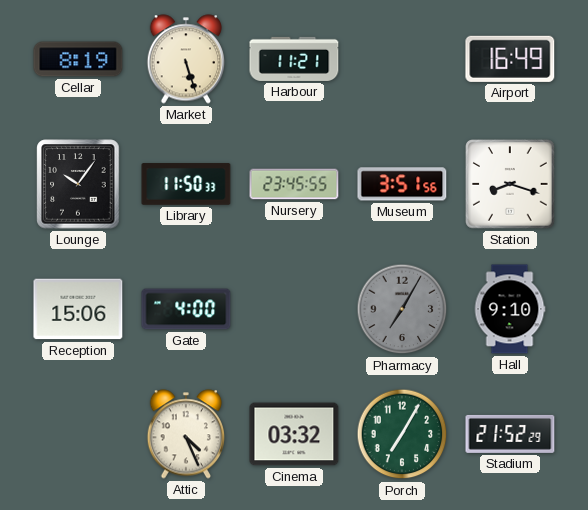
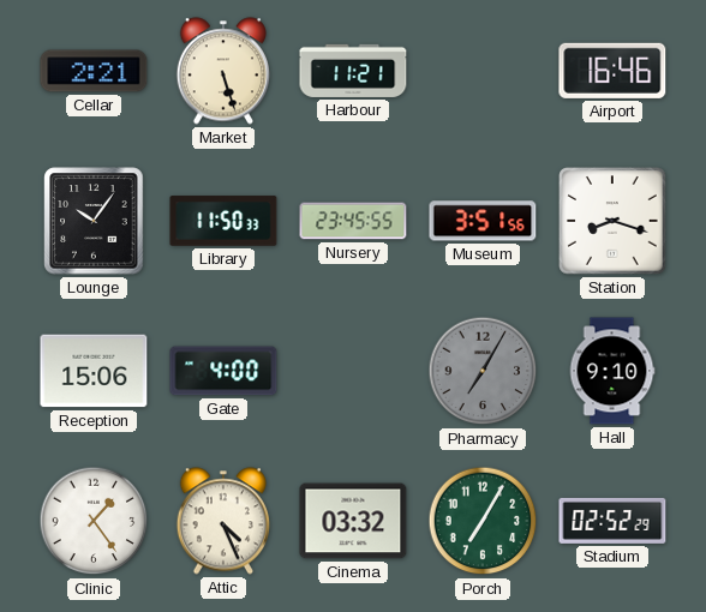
Cellar: 8:19 -> 2:21
Airport: 16:49 -> 16:46
Clinic: none -> 1:24
Stadium: 21:52 -> 02:52
